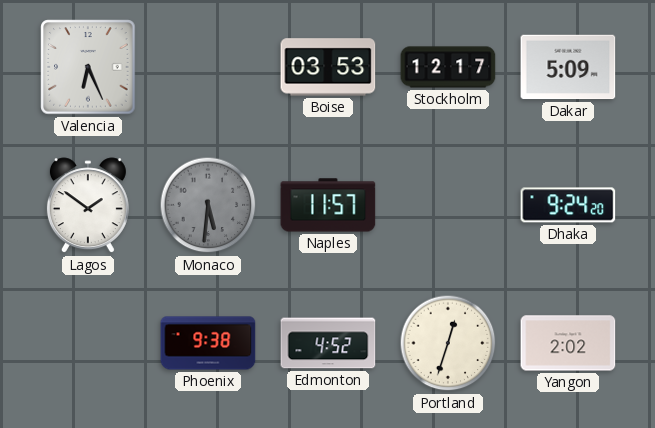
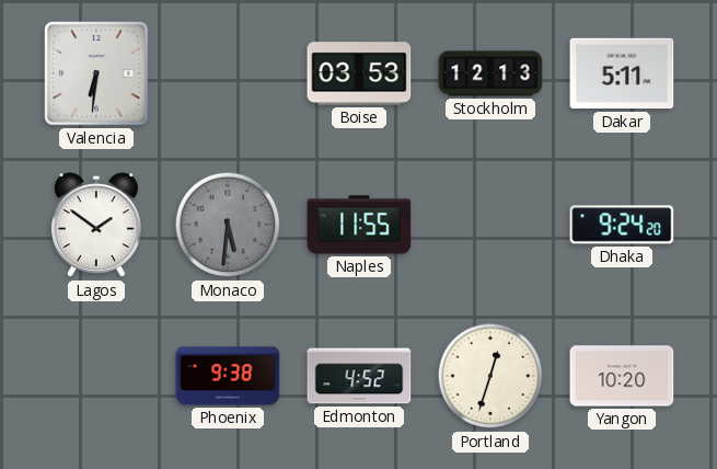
Valencia: 6:26 -> 6:31
Stockholm: 12:17 -> 12:13
Dakar: 5:09 -> 5:11
Naples: 11:57 -> 11:55
Yangon: 2:02 -> 10:20
